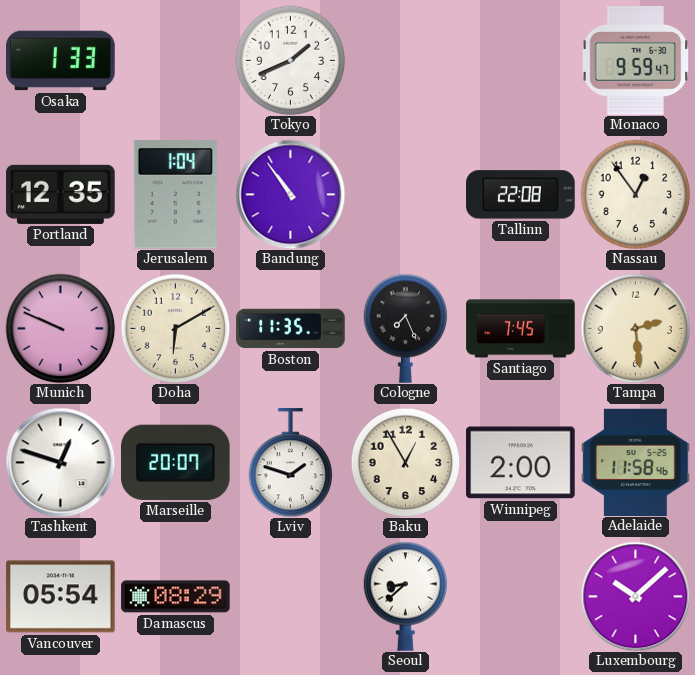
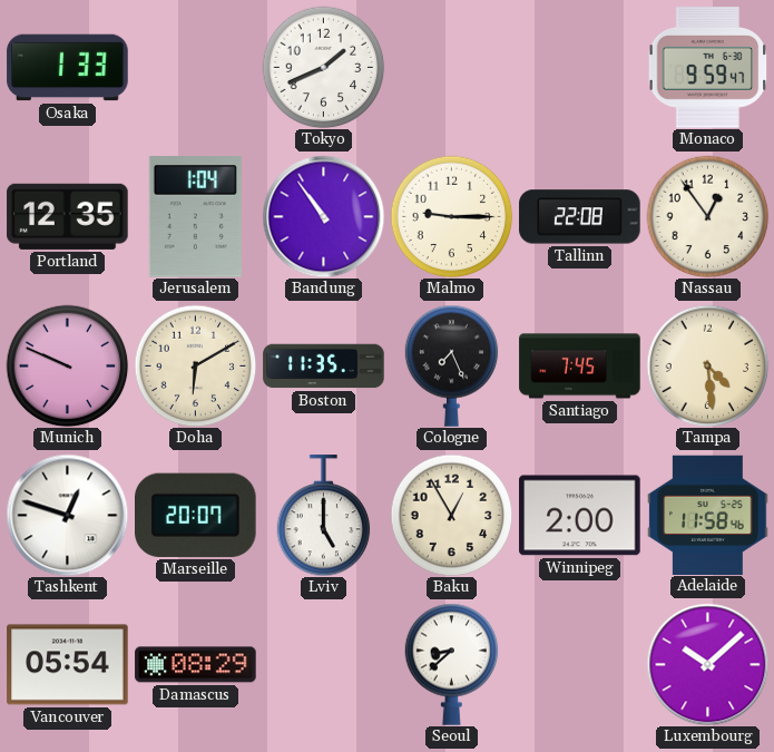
Malmo: none -> 9:15
Tampa: 2:29 -> 4:29
Lviv: 1:48 -> 5:00
